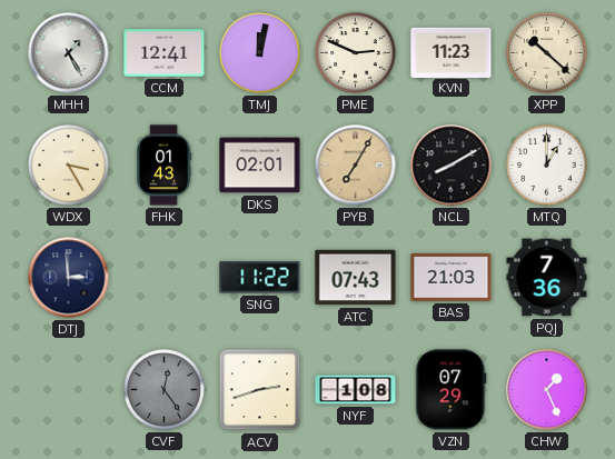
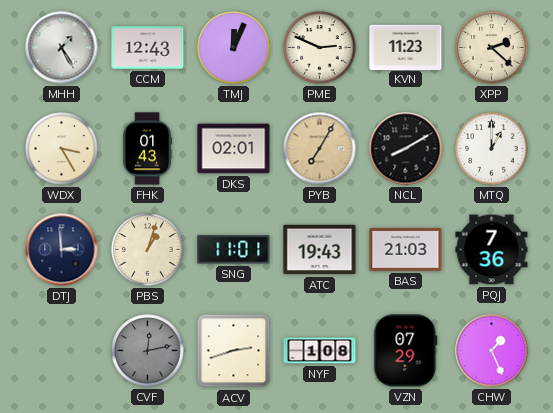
CCM: 12:41 -> 12:43
TMJ: 12:02 -> 12:04
XPP: 10:22 -> 2:22
PBS: none -> 1:03
SNG: 11:22 -> 11:01
ATC: 07:43 -> 19:43
CVF: 12:24 -> 12:13
